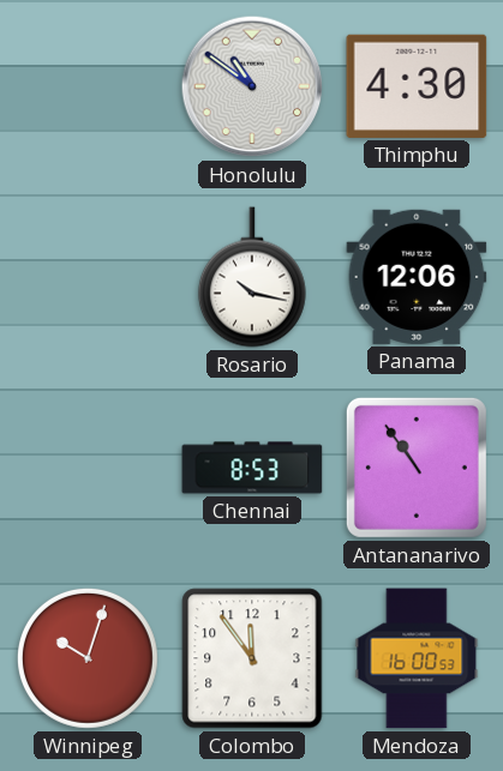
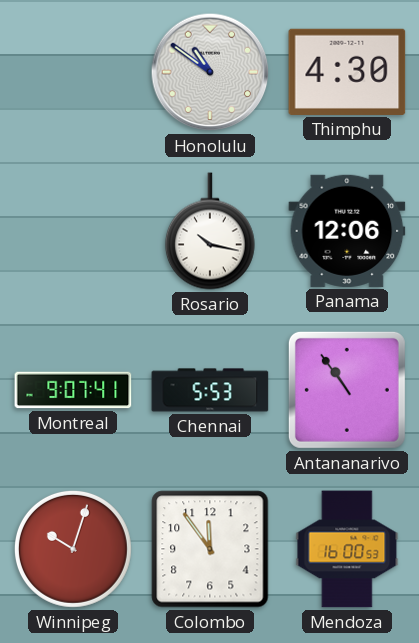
Montreal: none -> 9:07
Chennai: 8:53 -> 5:53
